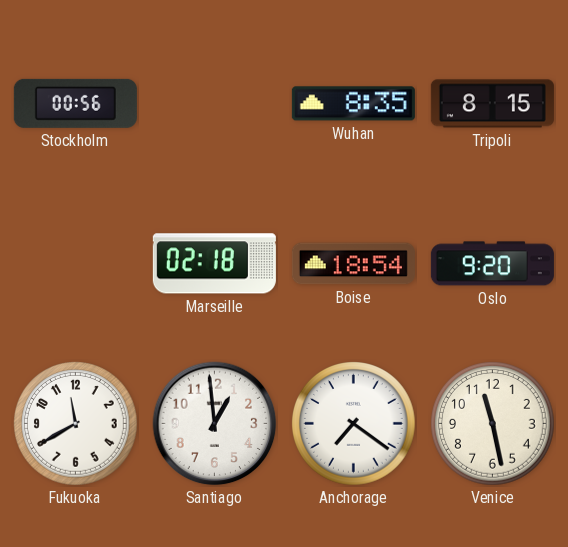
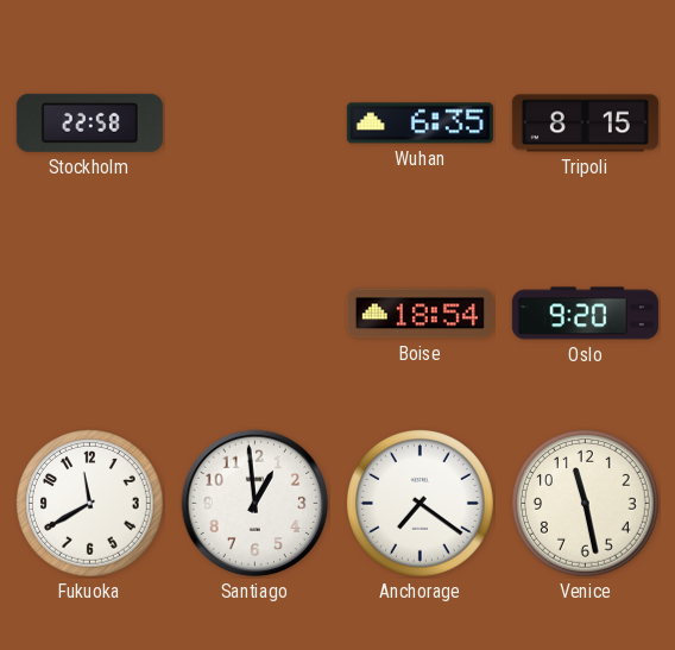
Stockholm: 00:56 -> 22:58
Wuhan: 8:35 -> 6:35
Marseille: 02:18 -> none
